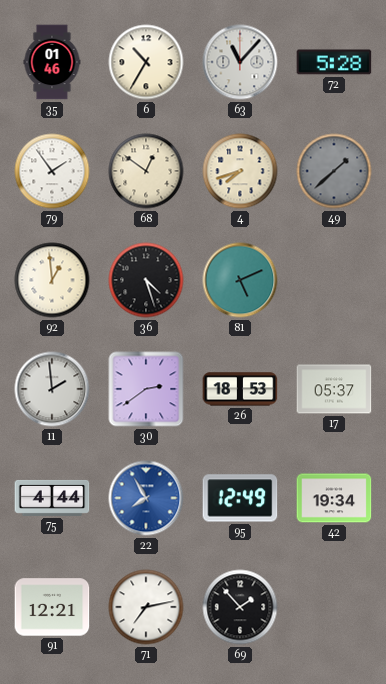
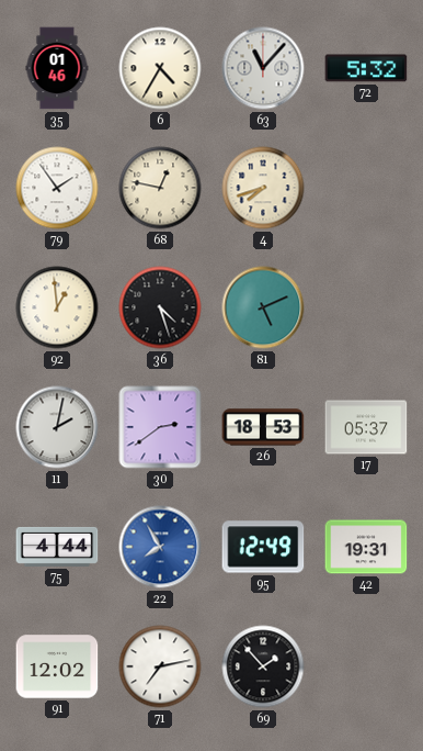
6: 10:35 -> 4:35
72: 5:28 -> 5:32
68: 12:51 -> 12:47
49: 1:38 -> none
11: 1:59 -> 2:02
42: 19:34 -> 19:31
91: 12:21 -> 12:02
